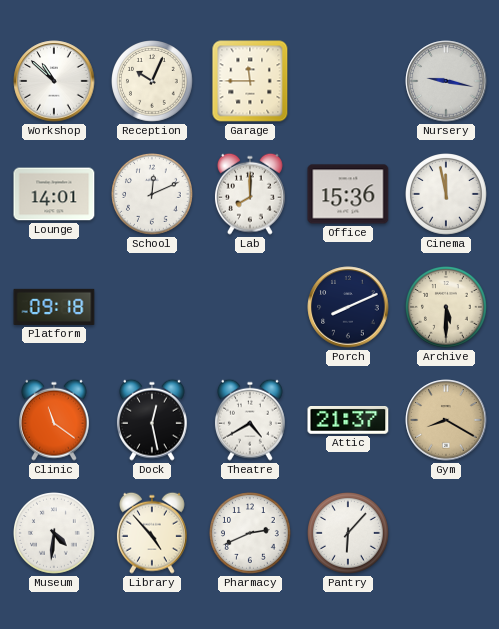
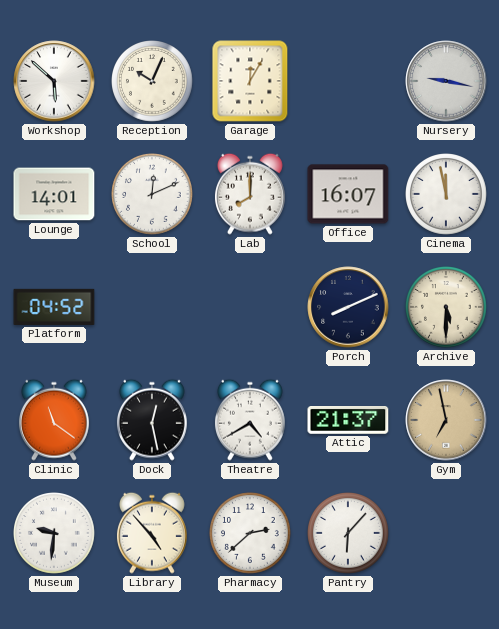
Workshop: 10:52 -> 5:52
Garage: 11:45 -> 12:05
Office: 15:36 -> 16:07
Platform: 09:18 -> 04:52
Gym: 8:20 -> 6:58
Museum: 4:31 -> 9:31
Pharmacy: 2:41 -> 2:38
